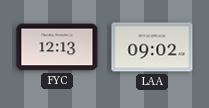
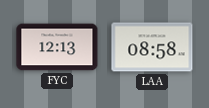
LAA: 09:02 -> 08:58
